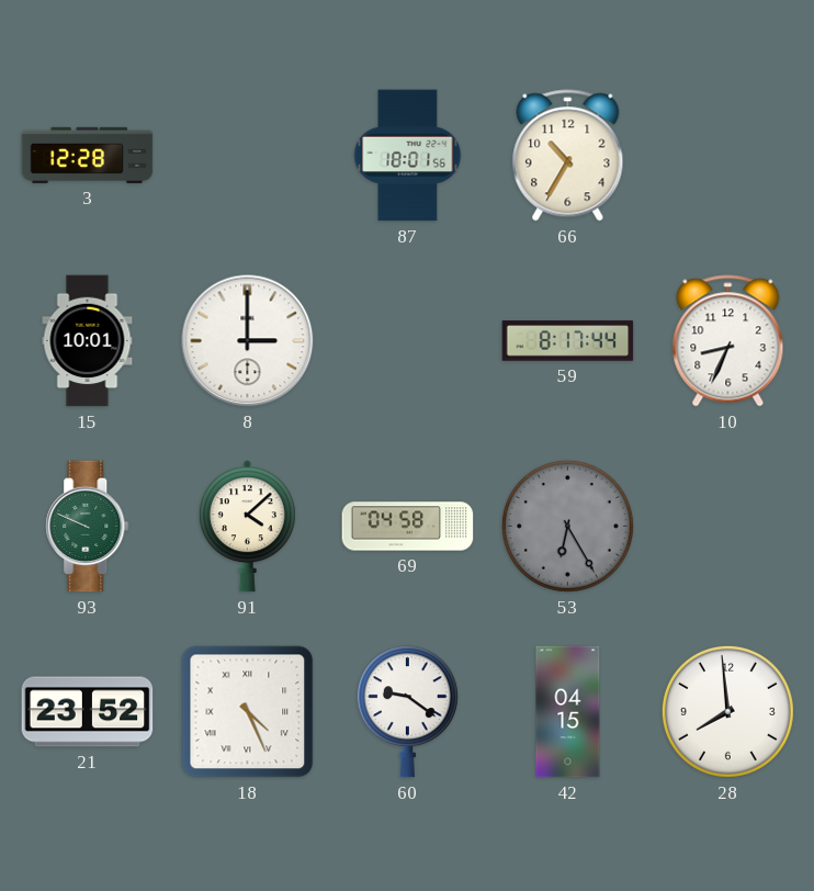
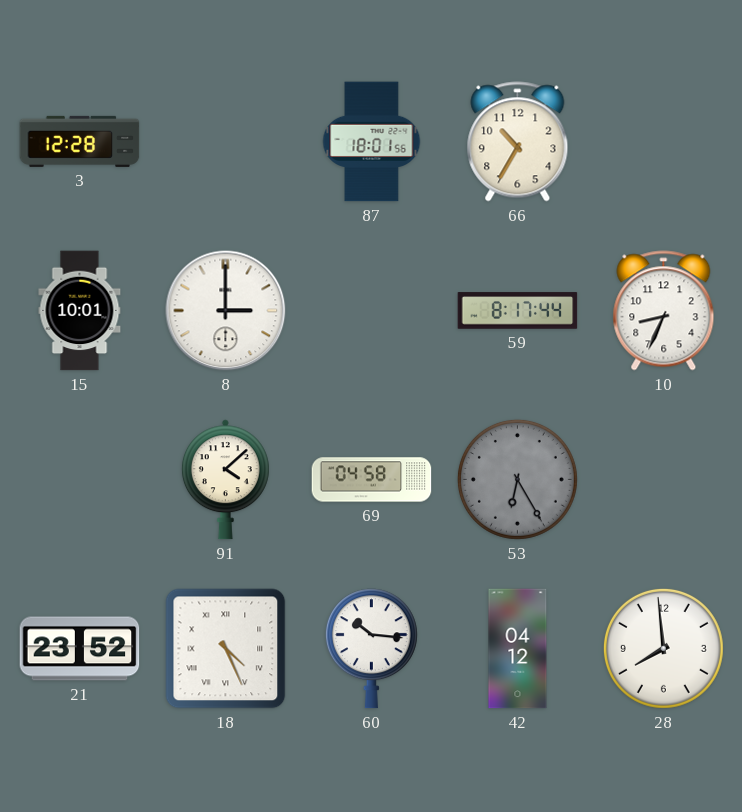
93: 9:49 -> none
60: 9:21 -> 10:16
42: 04:15 -> 04:12
